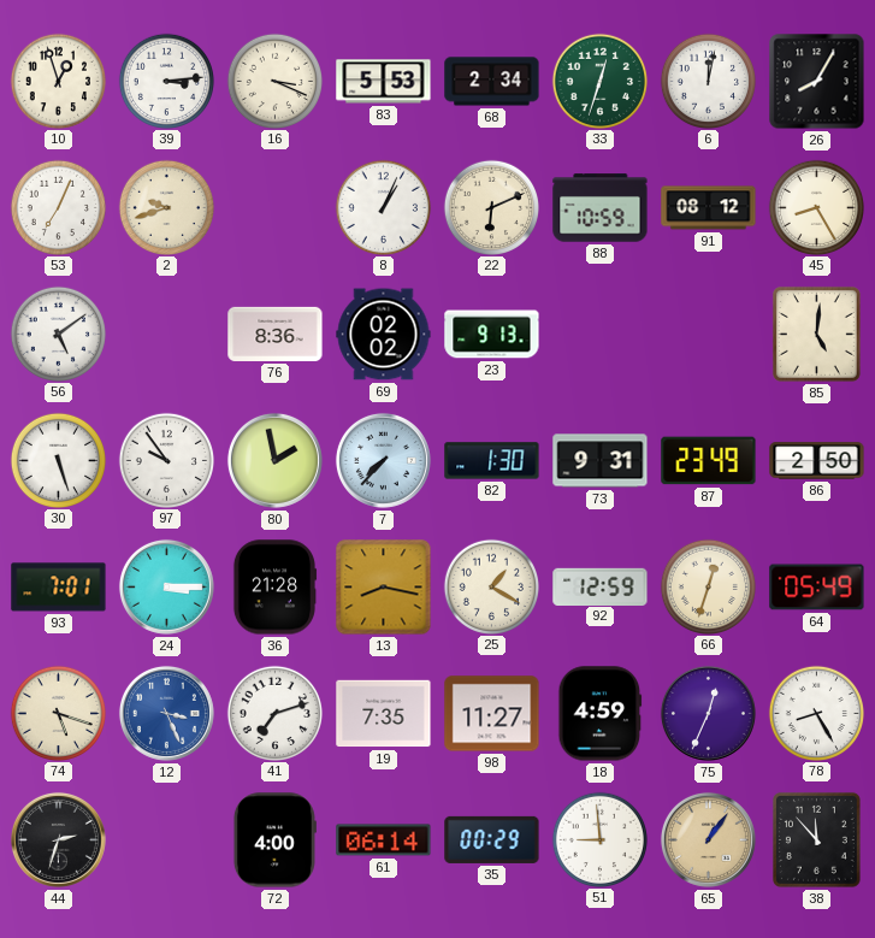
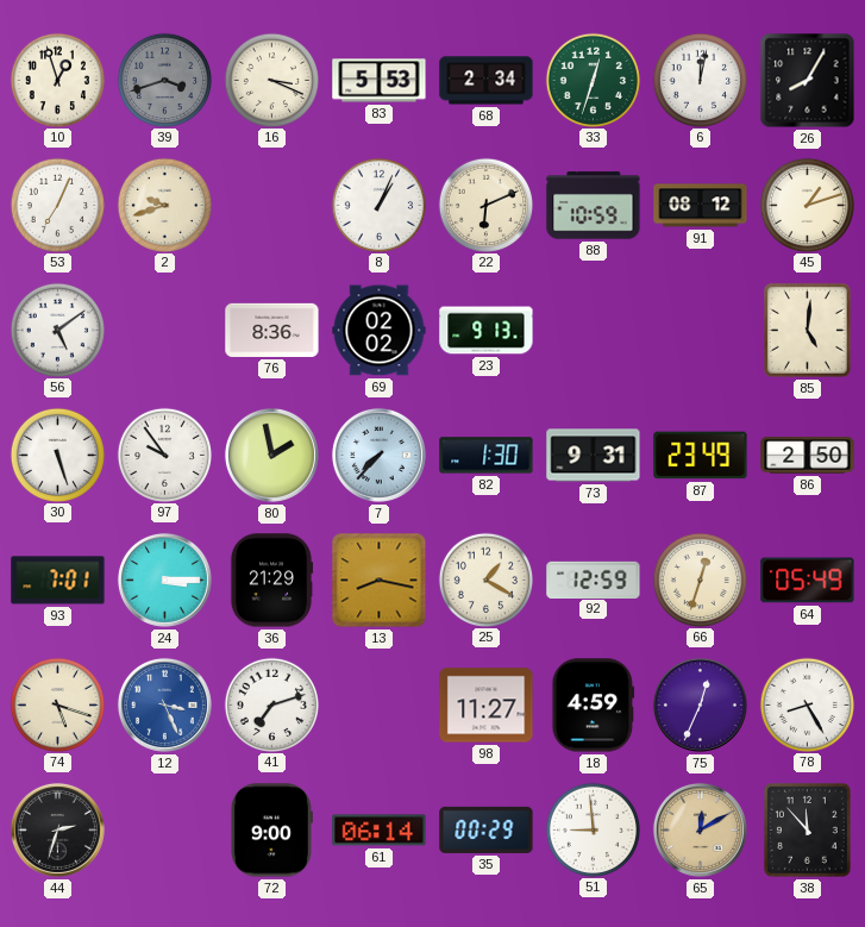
39: 3:14 -> 3:42
39 dial: white -> grey
45: 8:25 -> 1:12
36: 21:28 -> 21:29
19: 7:35 -> none
72: 4:00 -> 9:00
65: 1:06 -> 12:10
